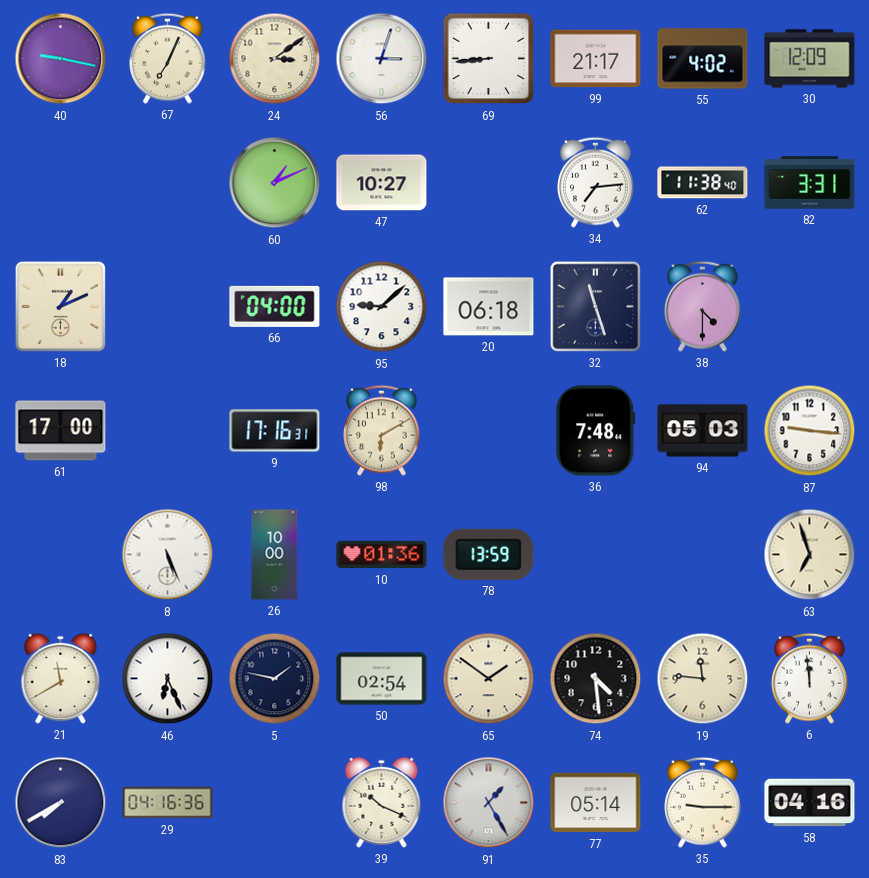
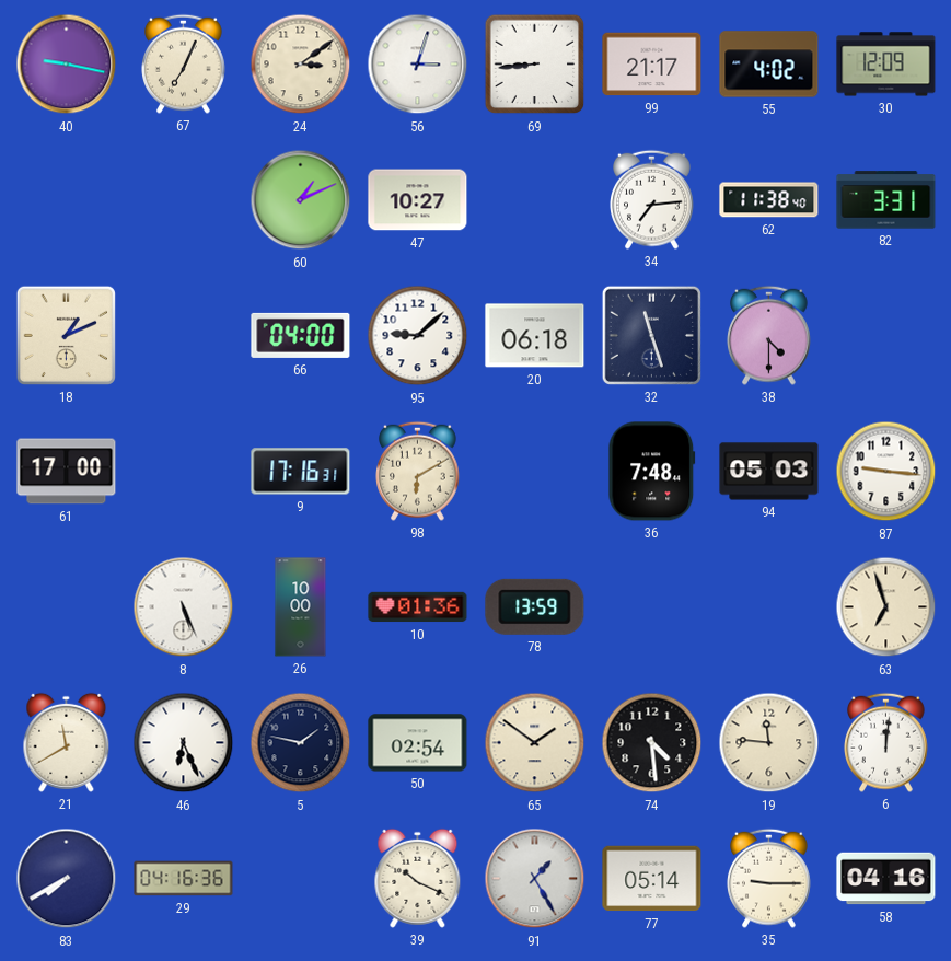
6: 11:59 -> 12:01
